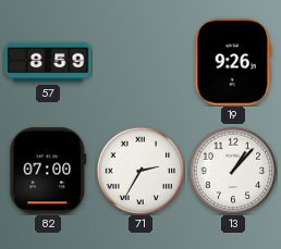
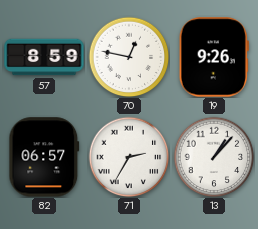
70: none -> 12:47
82: 07:00 -> 06:57
